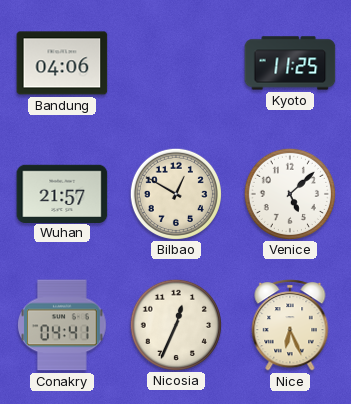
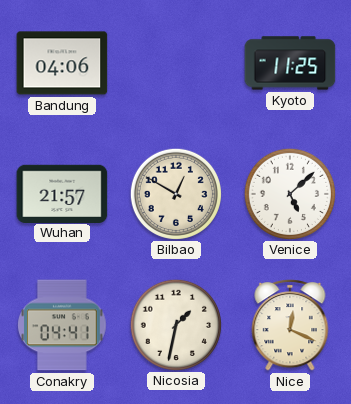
Nicosia: 12:34 -> 1:32
Nice: 6:26 -> 12:19
